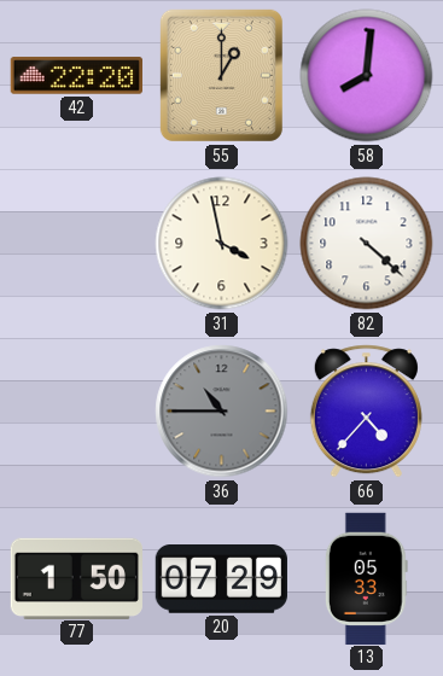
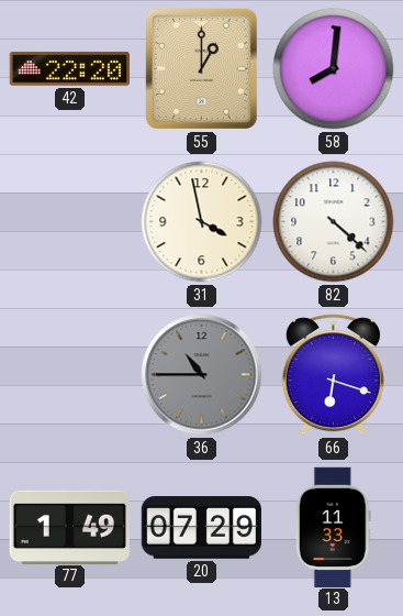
66: 4:37 -> 6:18
77: 1:50 -> 1:49
13: 05:33 -> 11:33
